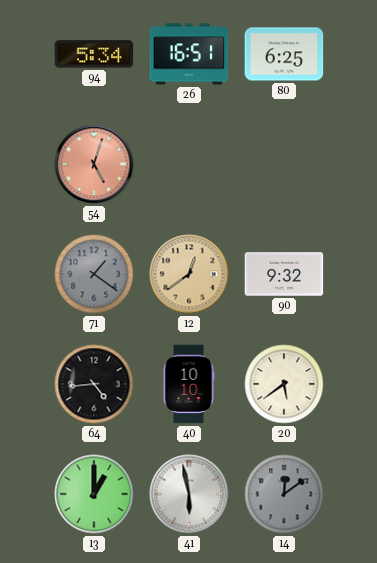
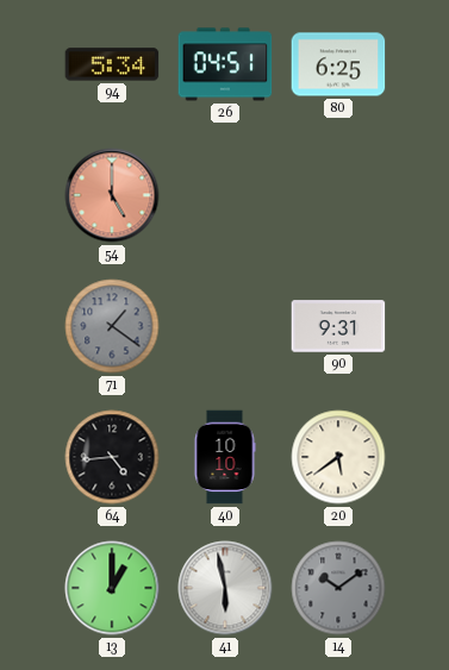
26: 16:51 -> 04:51
54: 5:03 -> 5:00
12: 12:39 -> none
90: 9:32 -> 9:31
14: 12:09 -> 10:09
